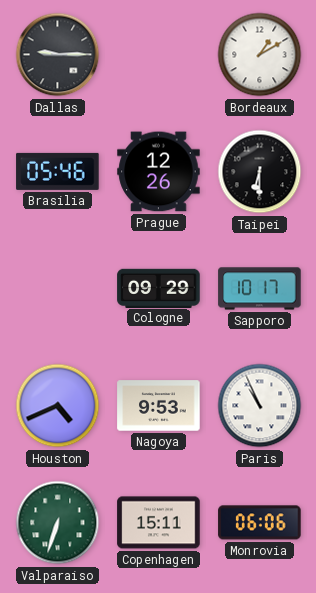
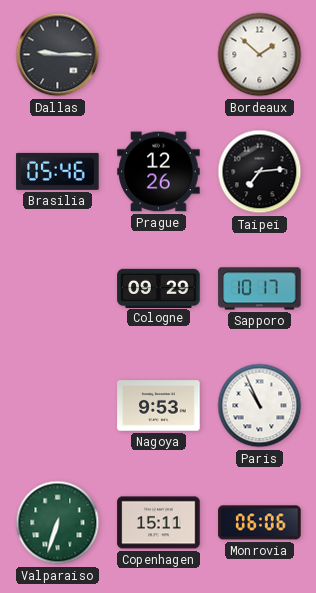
Bordeaux: 1:10 -> 1:52
Taipei: 6:30 -> 7:14
Houston: 4:41 -> none
